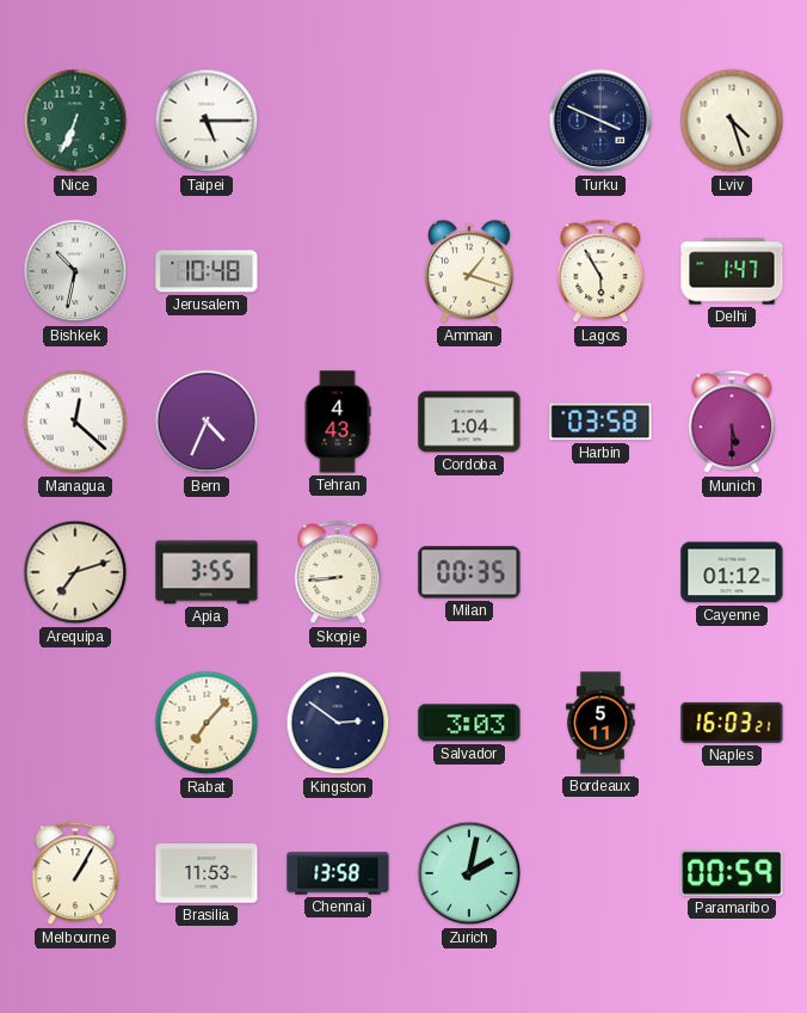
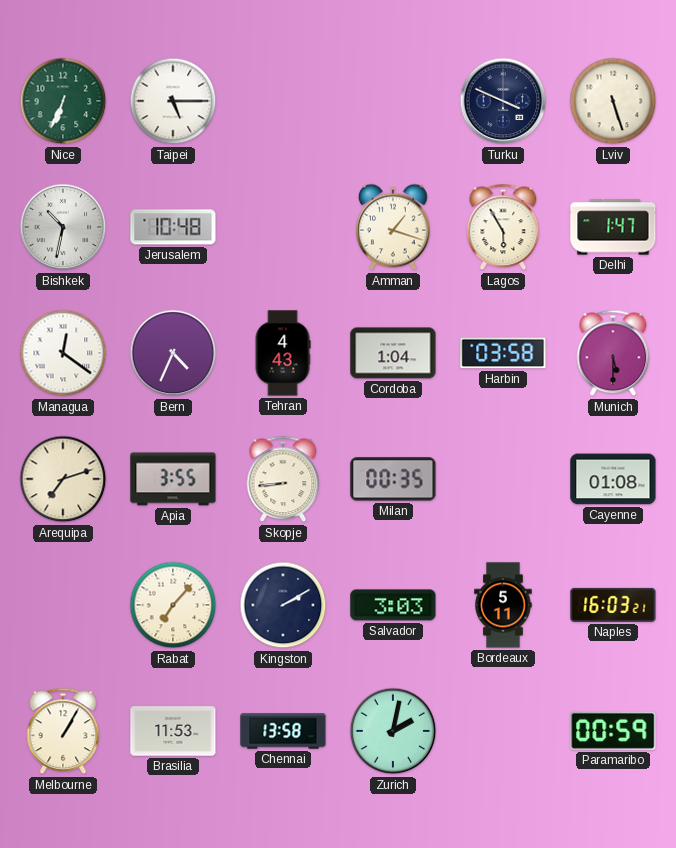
Lviv: 4:27 -> 5:27
Managua: 12:22 -> 12:21
Cayenne: 01:12 -> 01:08
Kingston: 2:51 -> 2:10
